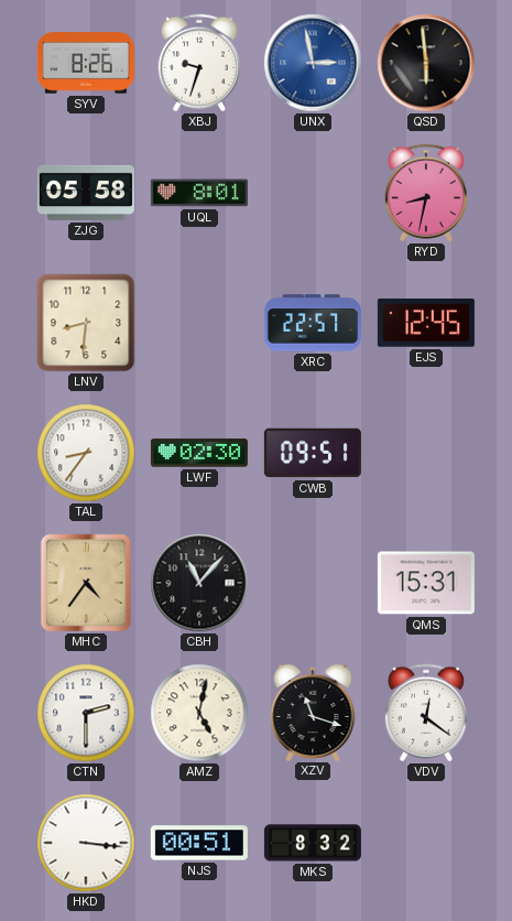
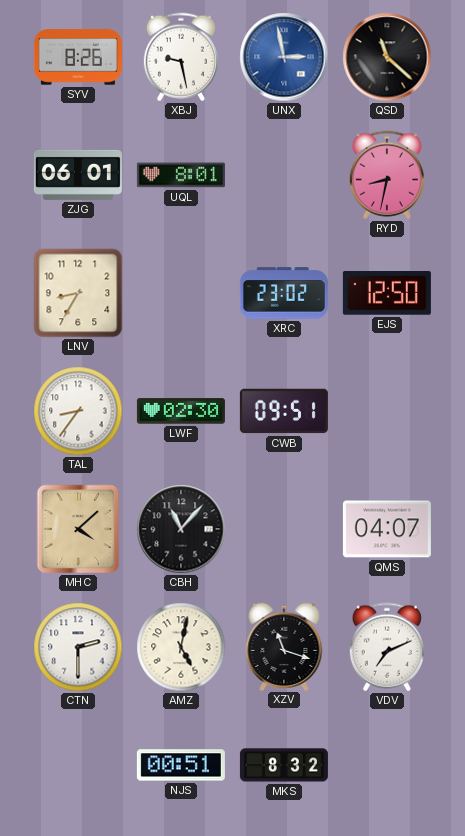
XBJ: 9:33 -> 9:28
QSD: 5:59 -> 11:22
ZJG: 05:58 -> 06:01
LNV: 8:31 -> 8:35
XRC: 22:57 -> 23:02
EJS: 12:45 -> 12:50
MHC: 4:36 -> 4:08
QMS: 15:31 -> 04:07
VDV: 12:21 -> 7:11
HKD: 3:16 -> none
